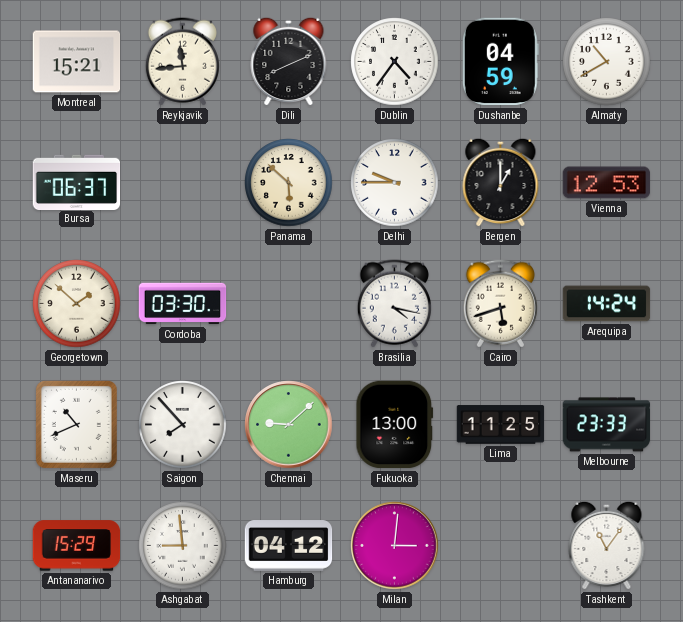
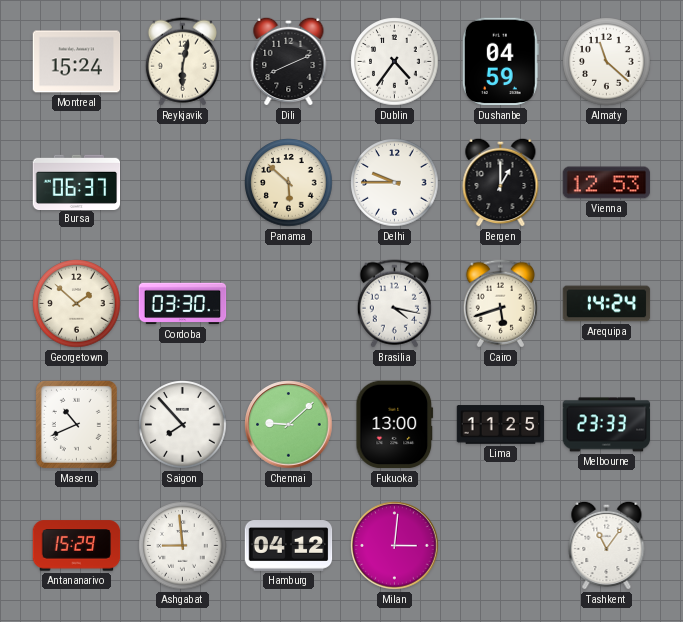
Montreal: 15:21 -> 15:24
Reykjavik: 11:44 -> 6:02
Almaty: 10:40 -> 11:22
